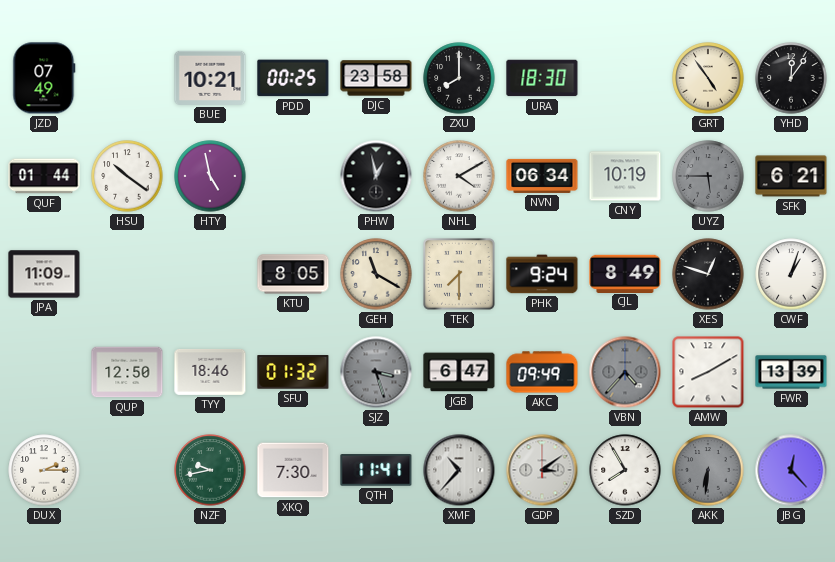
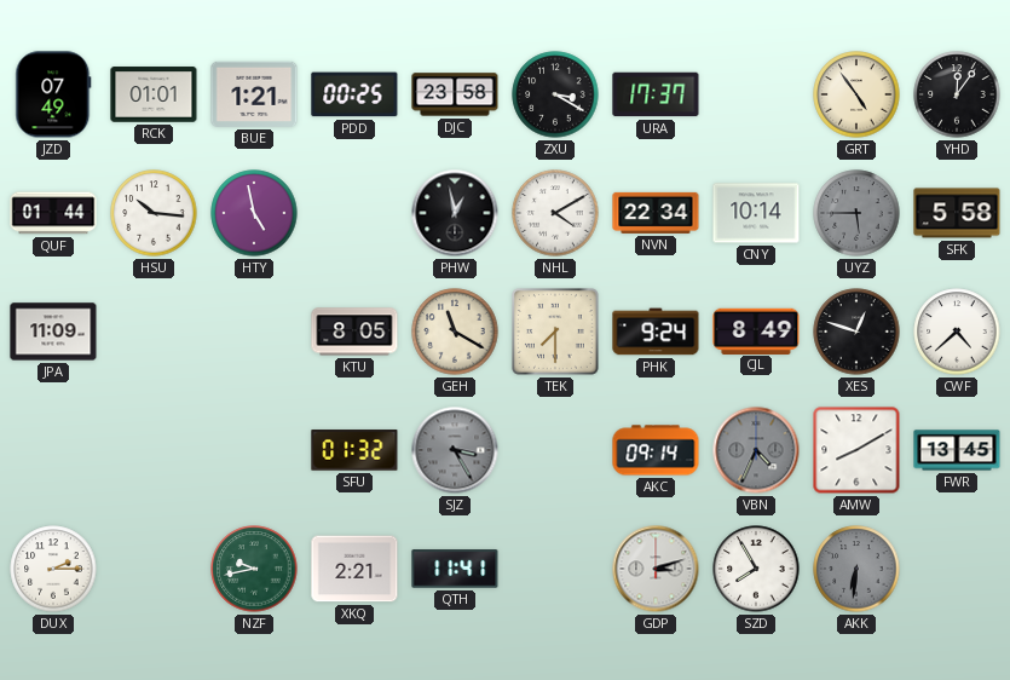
RCK: none -> 01:01
BUE: 10:21 -> 1:21
ZXU: 8:00 -> 3:20
URA: 18:30 -> 17:37
HSU: 10:21 -> 10:16
NVN: 06:34 -> 22:34
CNY: 10:19 -> 10:14
SFK: 6:21 -> 5:58
CWF: 1:03 -> 4:38
QUP: 12:50 -> none
TYY: 18:46 -> none
SJZ: 3:27 -> 3:25
JGB: 6:47 -> none
AKC: 09:49 -> 09:14
VBN: 4:37 -> 4:34
FWR: 13:39 -> 13:45
XKQ: 7:30 -> 2:21
XMF: 10:37 -> none
GDP: 3:09 -> 3:12
JBG: 12:23 -> none
